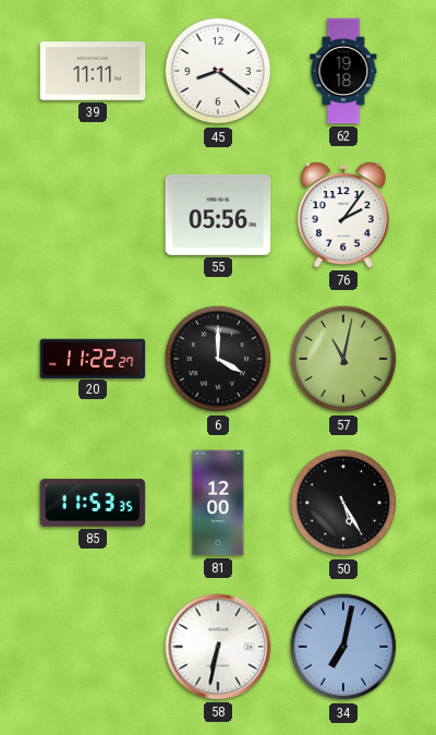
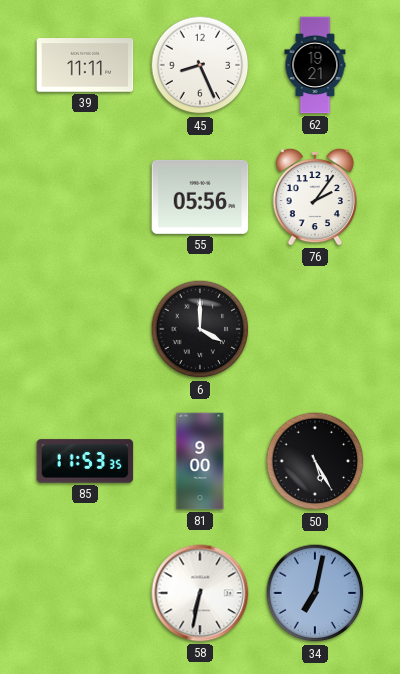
45: 8:21 -> 8:26
62: 19:18 -> 19:21
20: 11:22 -> none
57: 11:02 -> none
81: 12:00 -> 9:00
